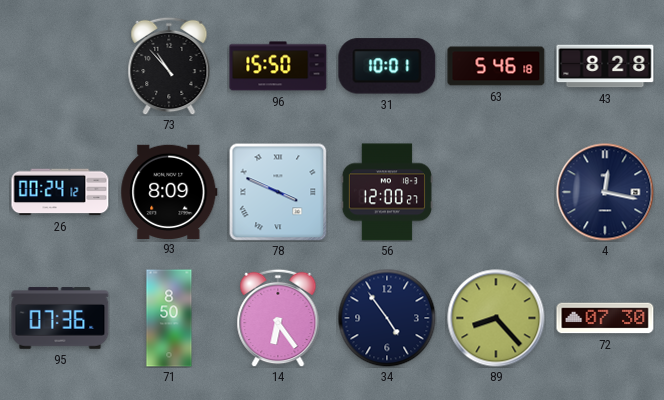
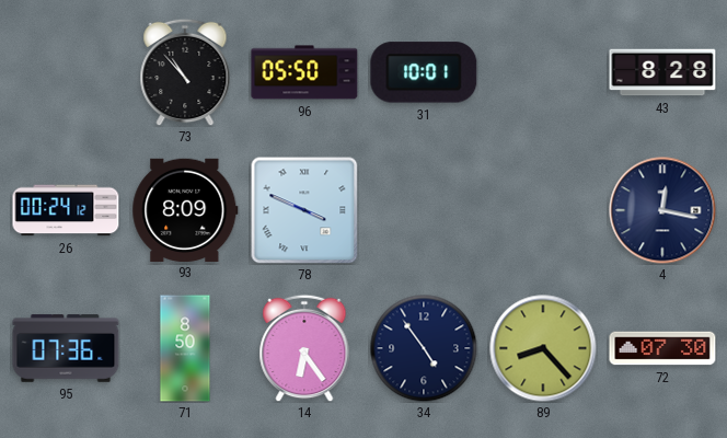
96: 15:50 -> 05:50
63: 5:46 -> none
56: 12:00 -> none
